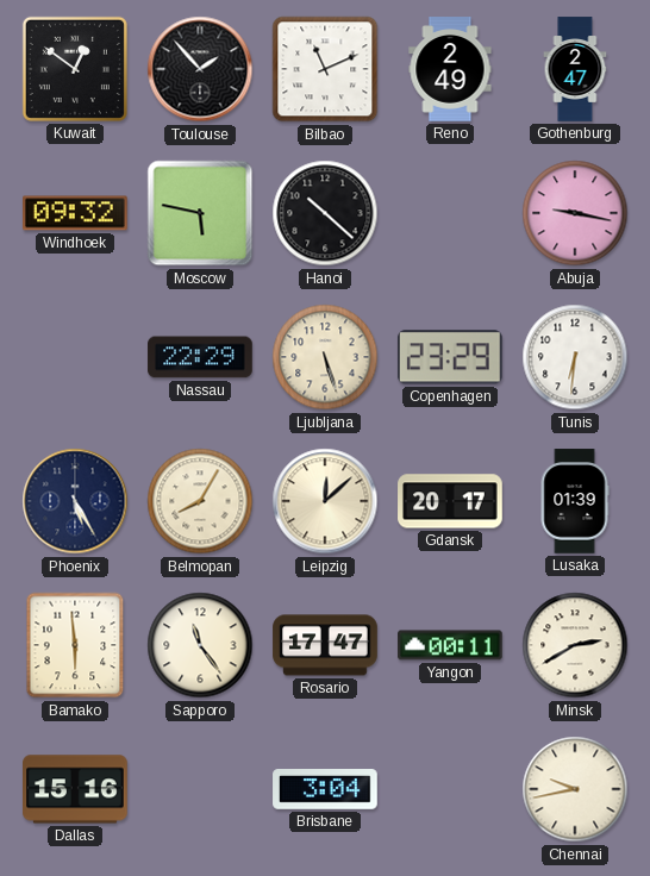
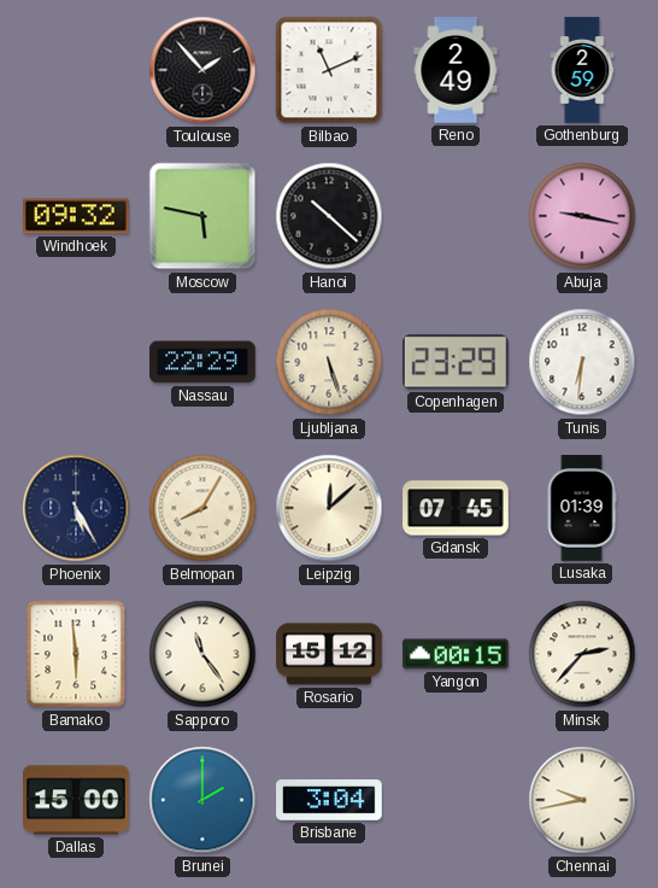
Kuwait: 12:51 -> none
Gothenburg: 2:47 -> 2:59
Gdansk: 20:17 -> 07:45
Rosario: 17:47 -> 15:12
Yangon: 00:11 -> 00:15
Minsk: 2:40 -> 2:37
Dallas: 15:16 -> 15:00
Brunei: none -> 2:00
